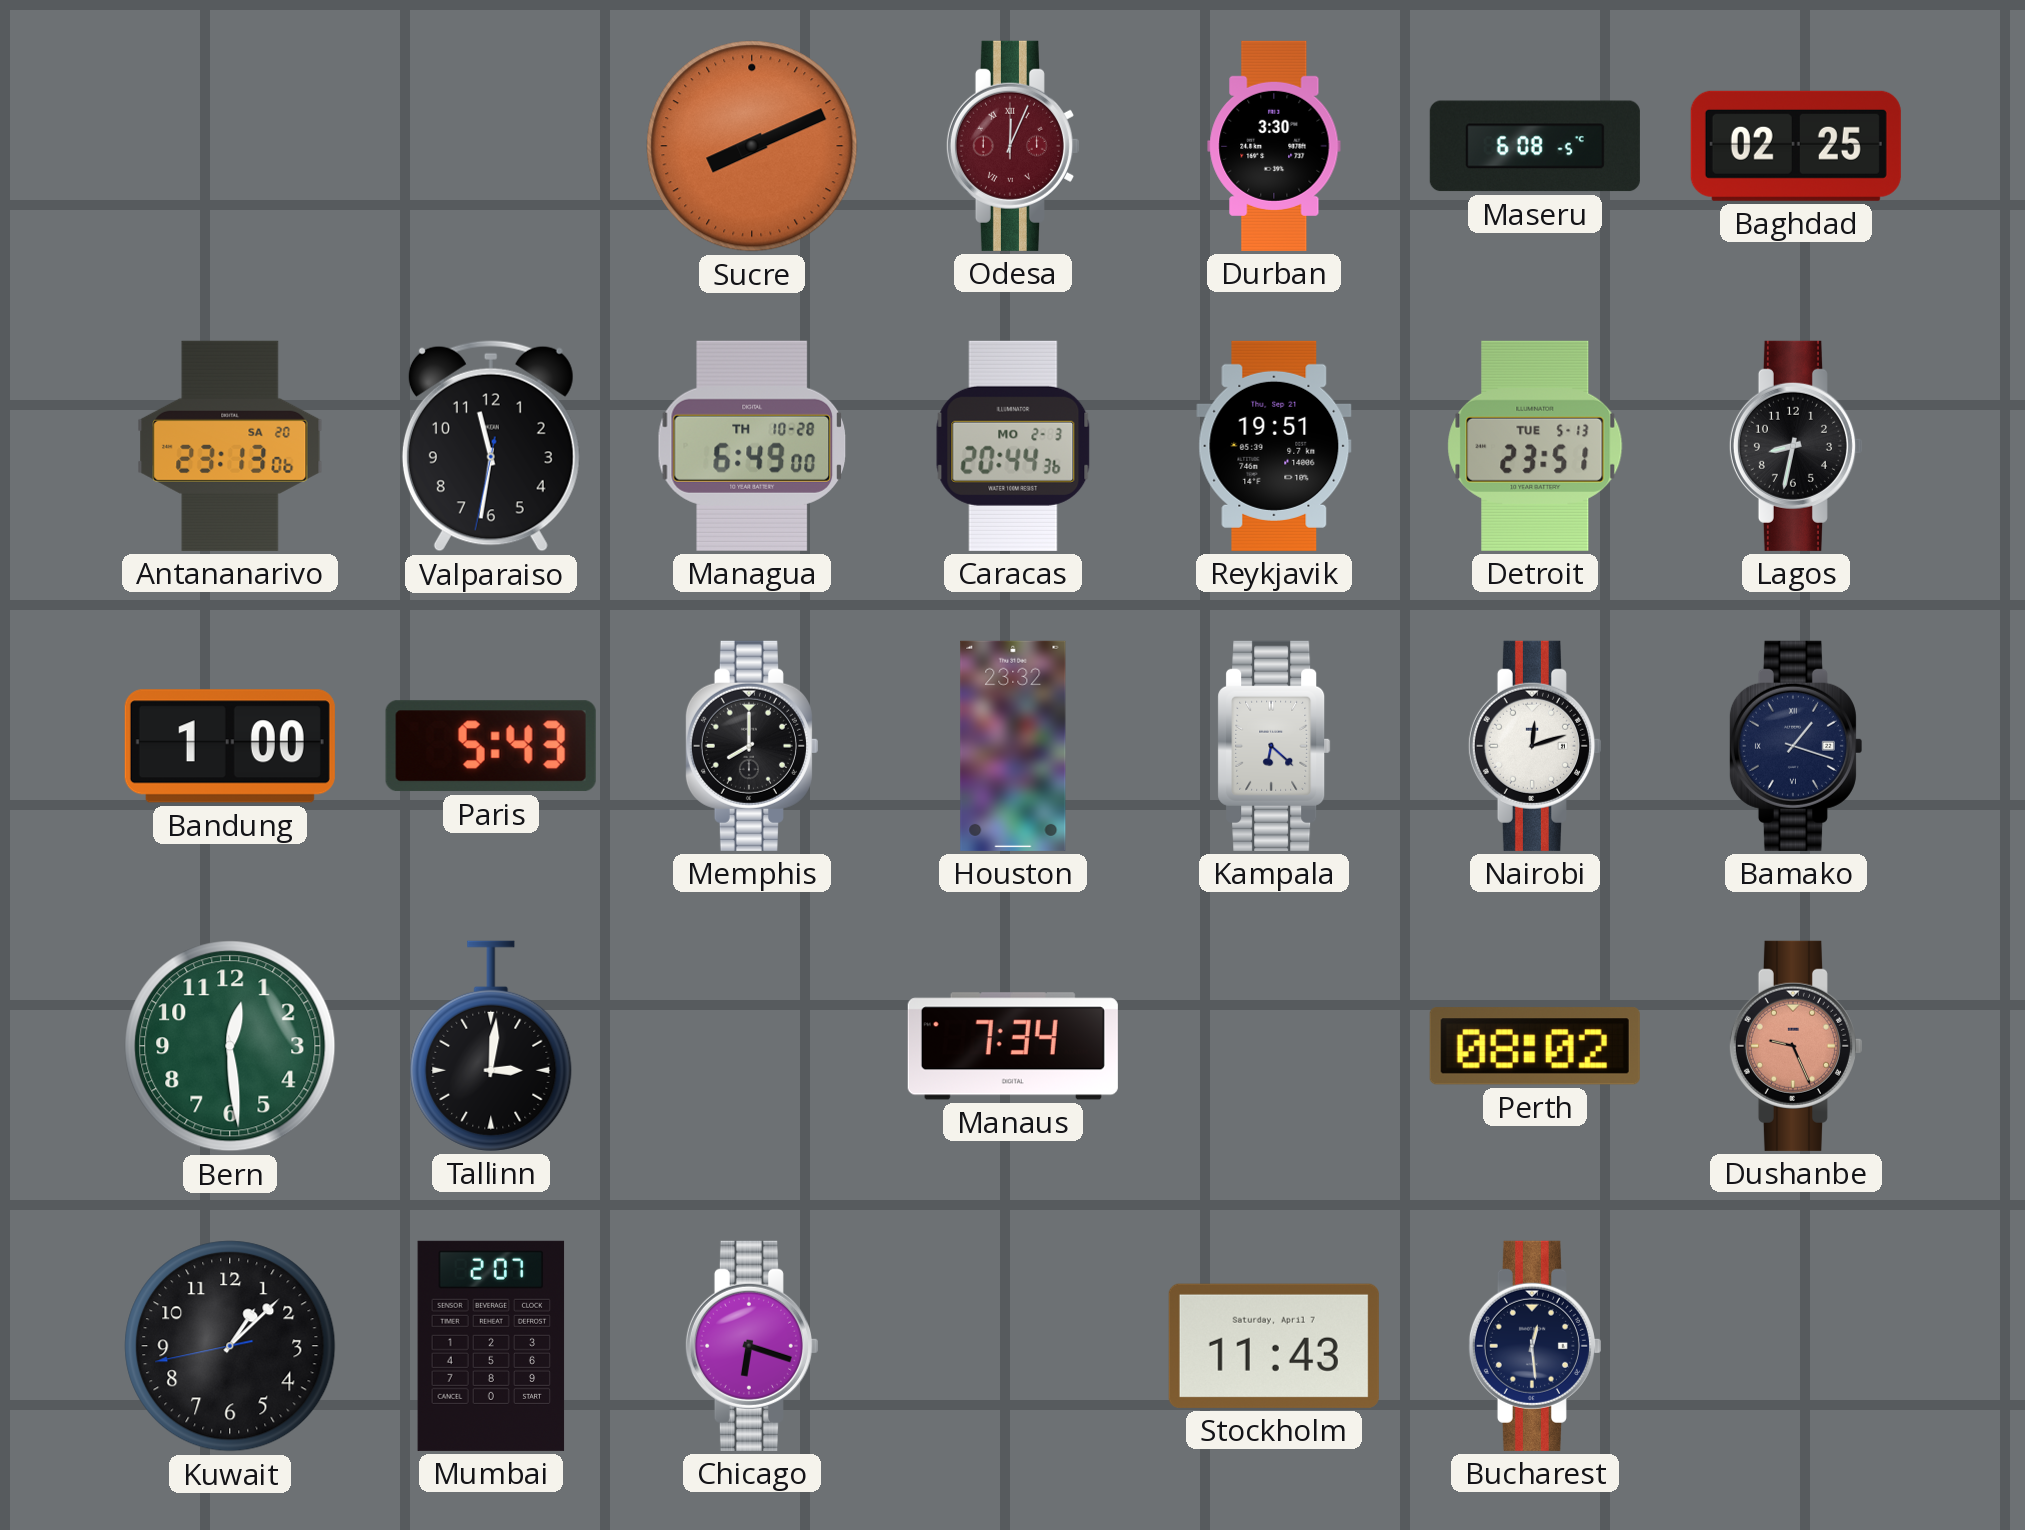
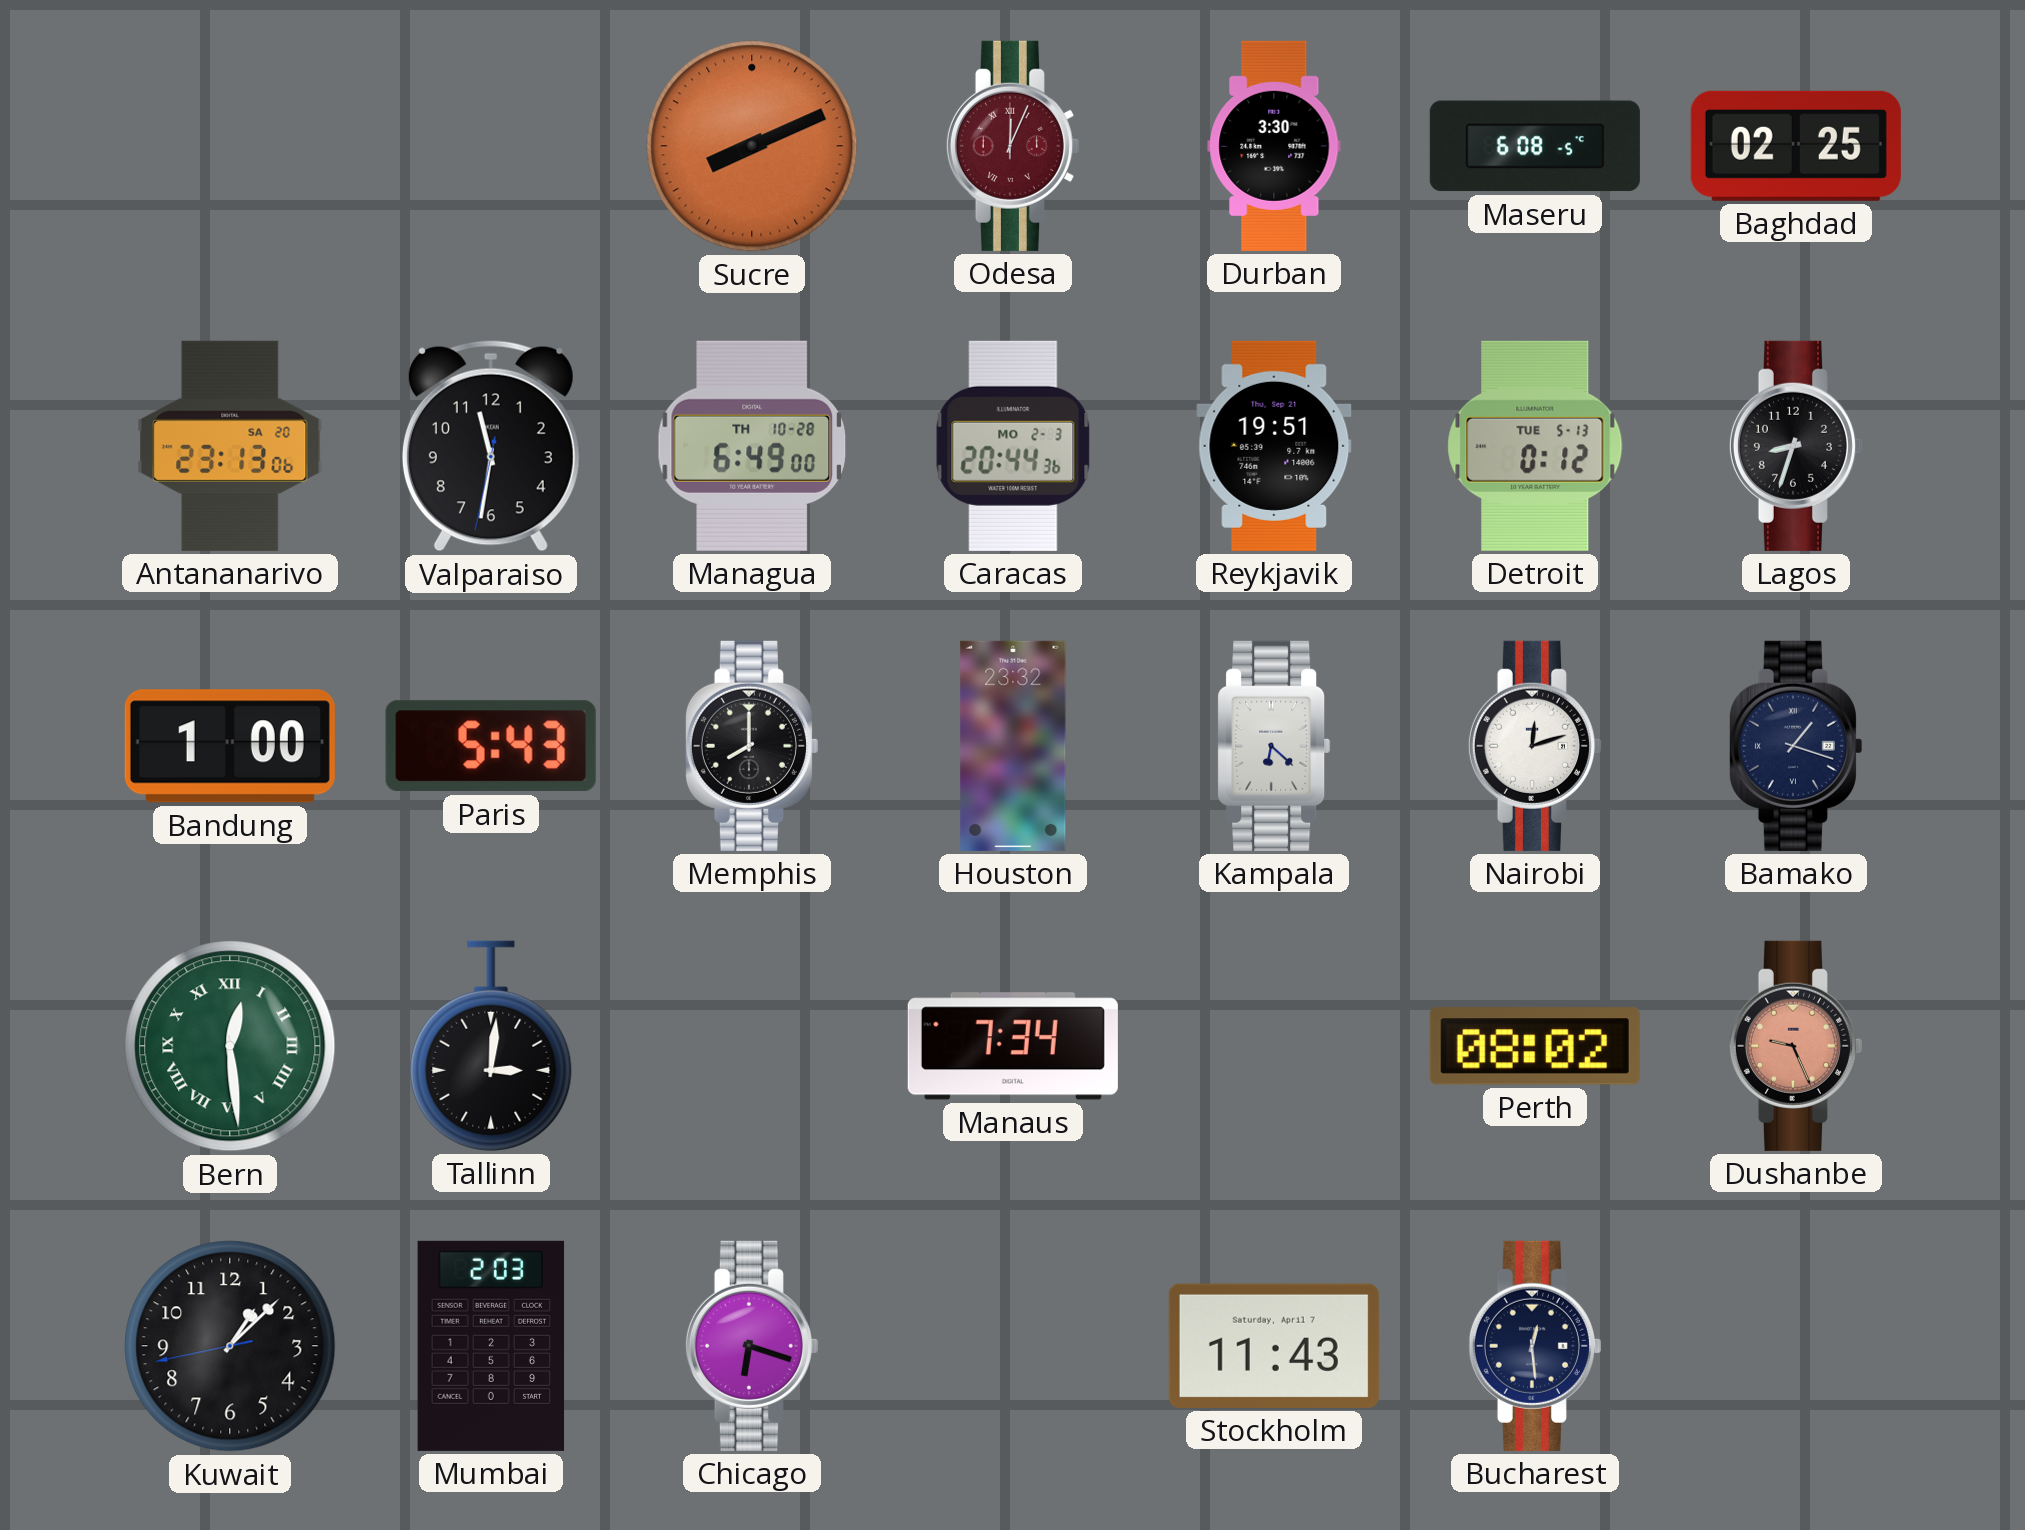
Detroit: 23:51 -> 0:12
Lagos: 8:32 -> 8:33
Bern numerals: Arabic -> Roman
Mumbai: 2:07 -> 2:03
